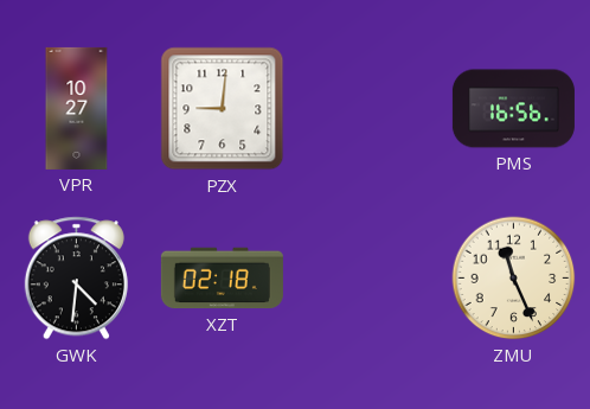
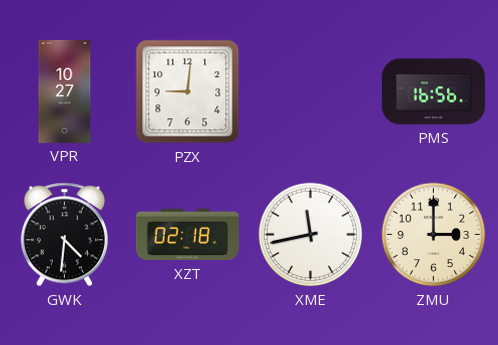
XME: none -> 11:43
ZMU: 11:26 -> 3:00
